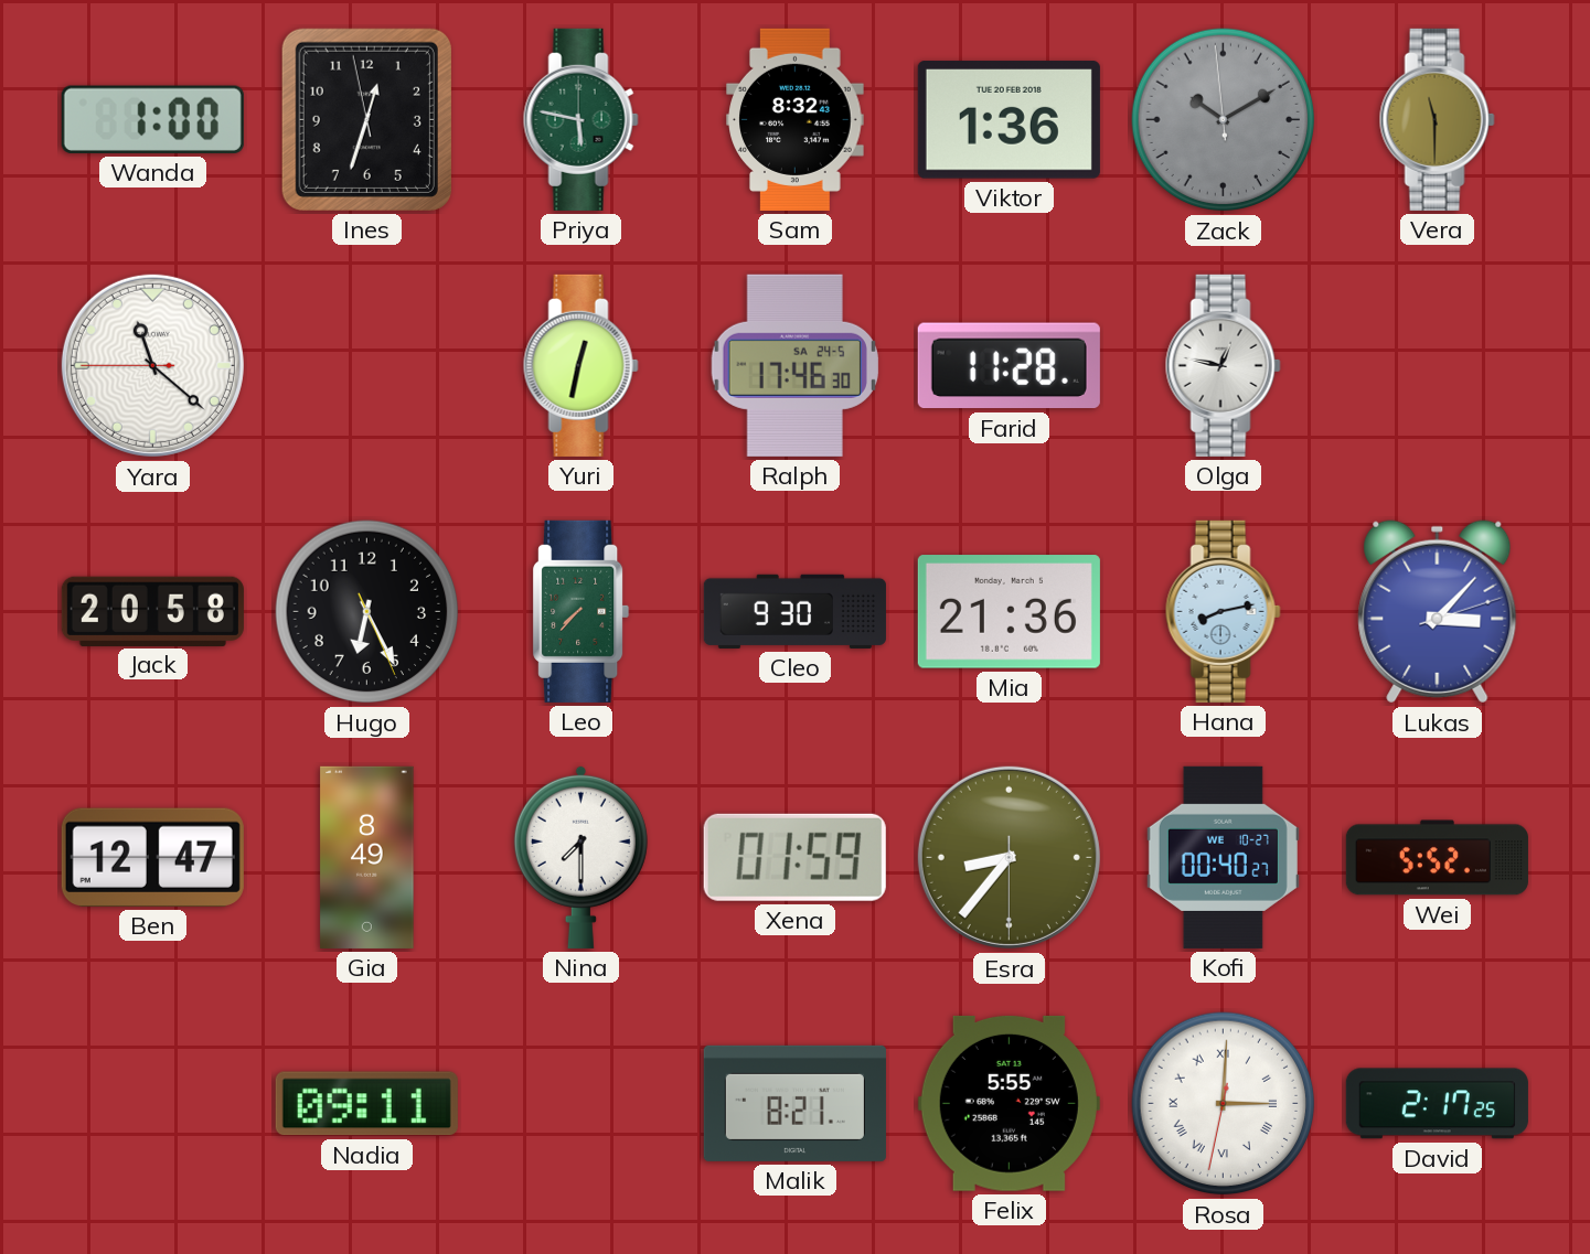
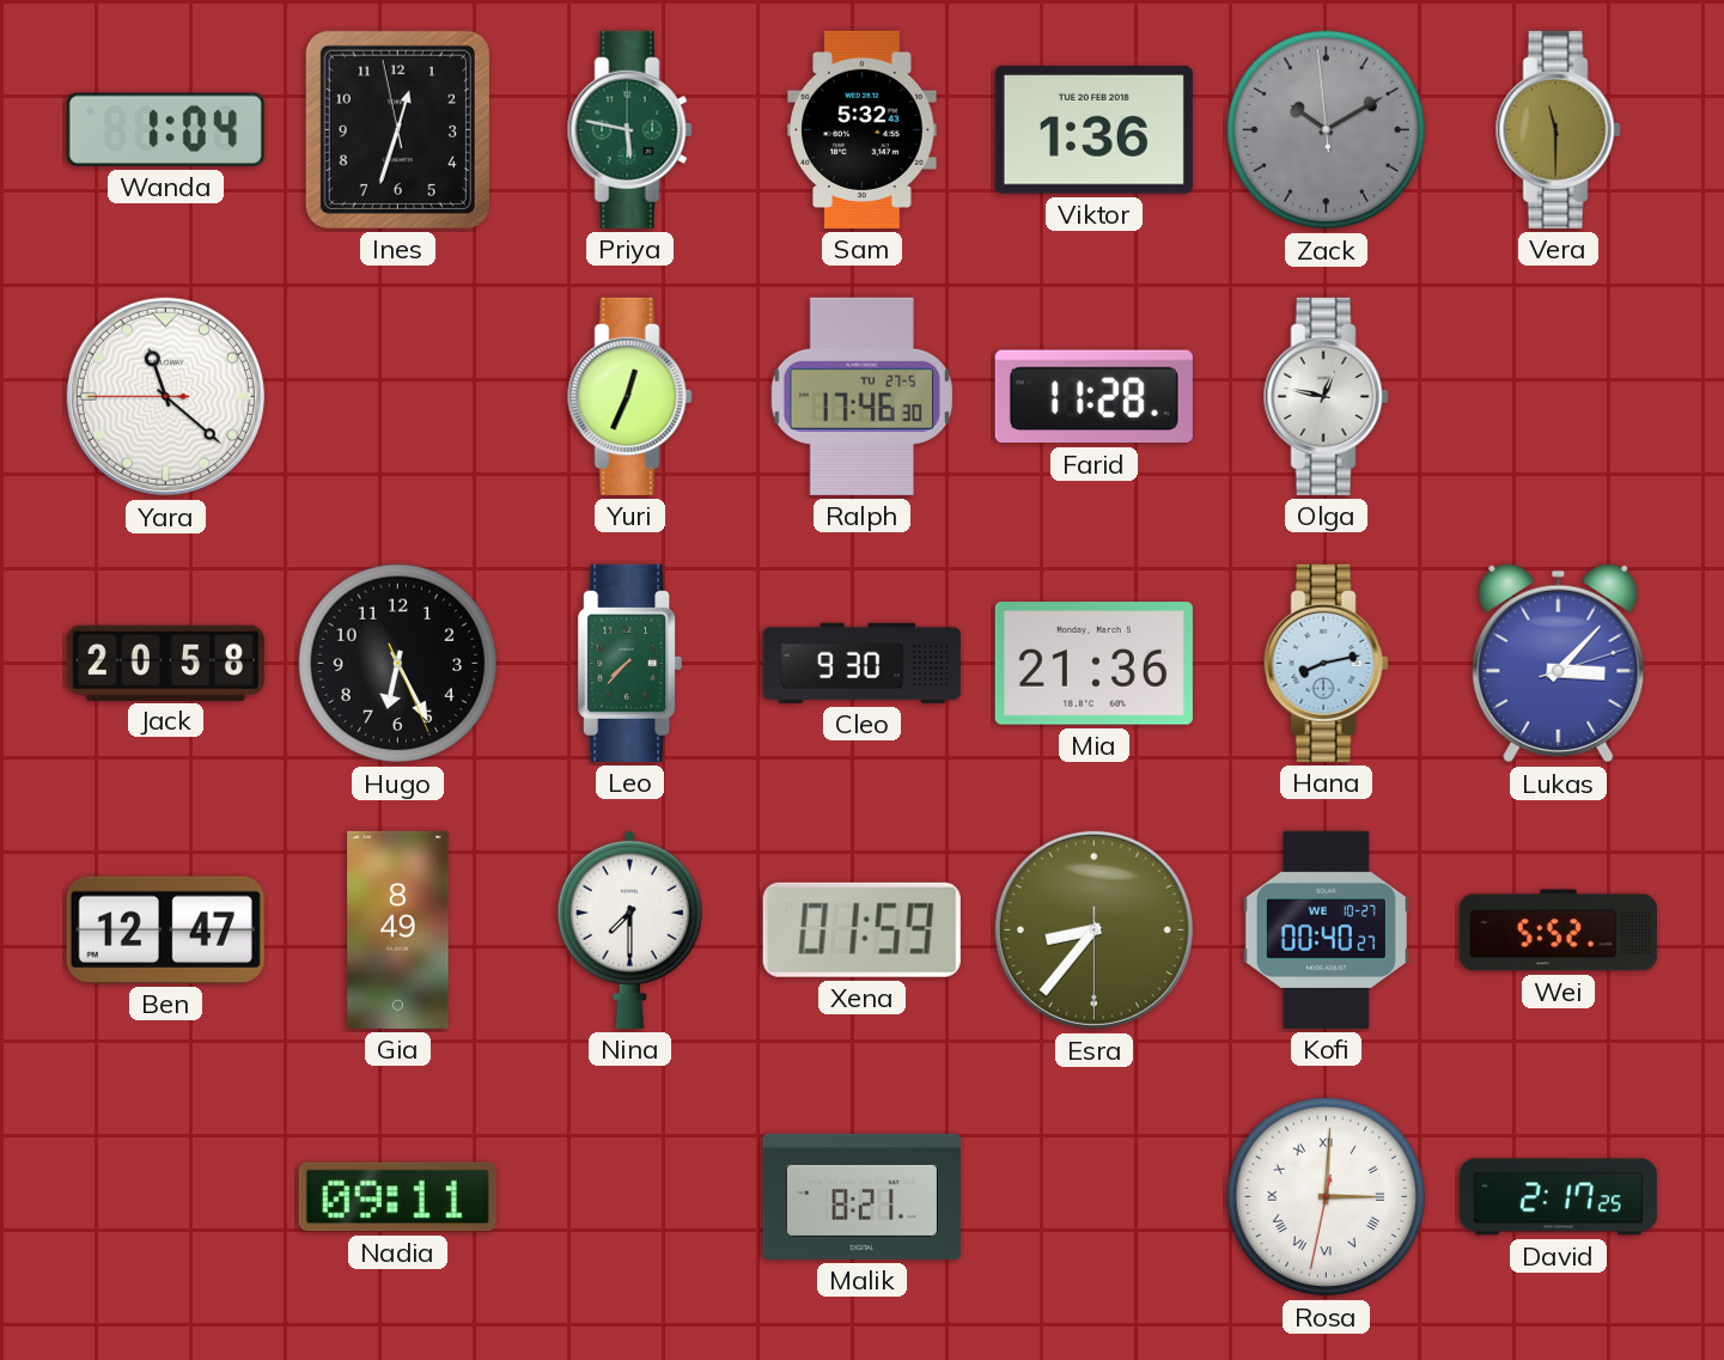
Wanda: 1:00 -> 1:04
Sam: 8:32 -> 5:32
Yuri: 12:32 -> 12:34
Ralph date: SA 24-5 -> TU 27-5
Felix: 5:55 -> none
